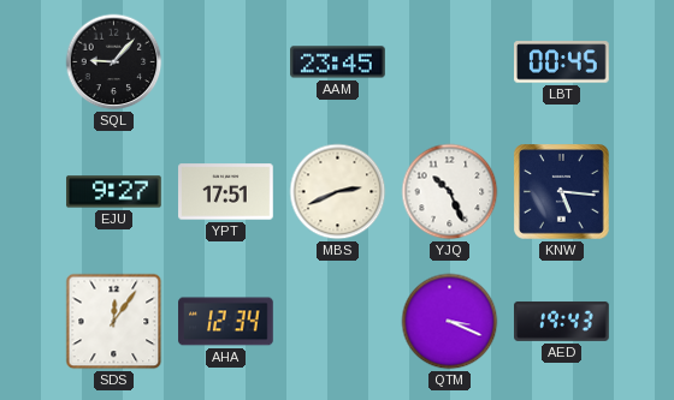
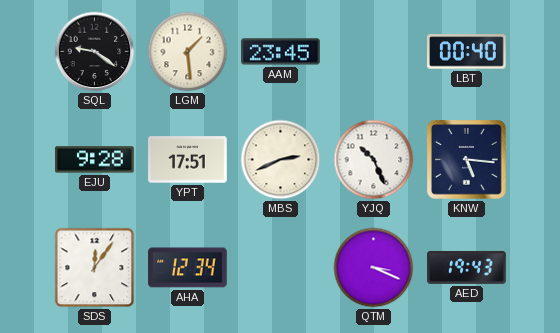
SQL: 9:07 -> 9:21
LGM: none -> 1:29
LBT: 00:45 -> 00:40
EJU: 9:27 -> 9:28
